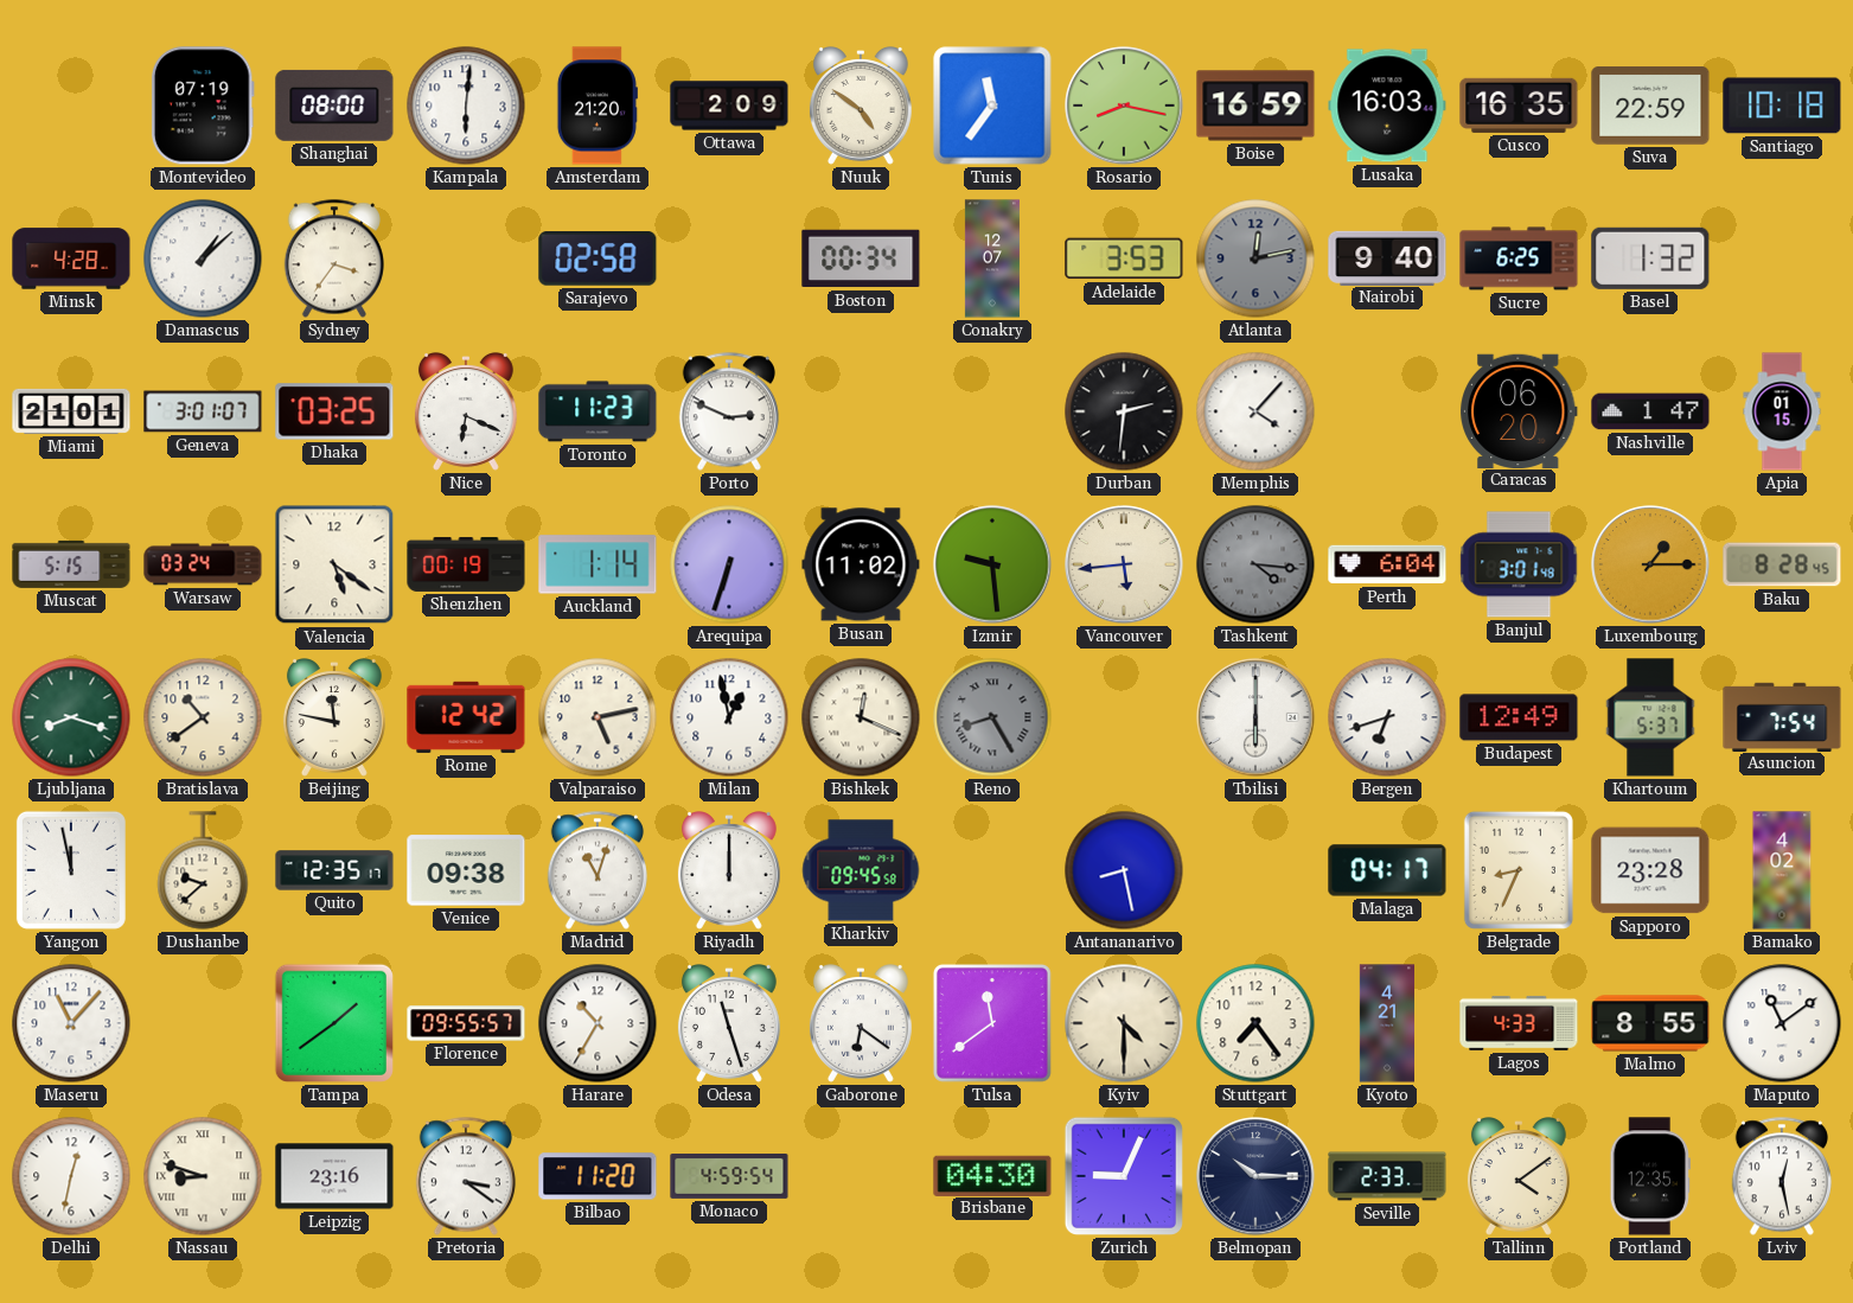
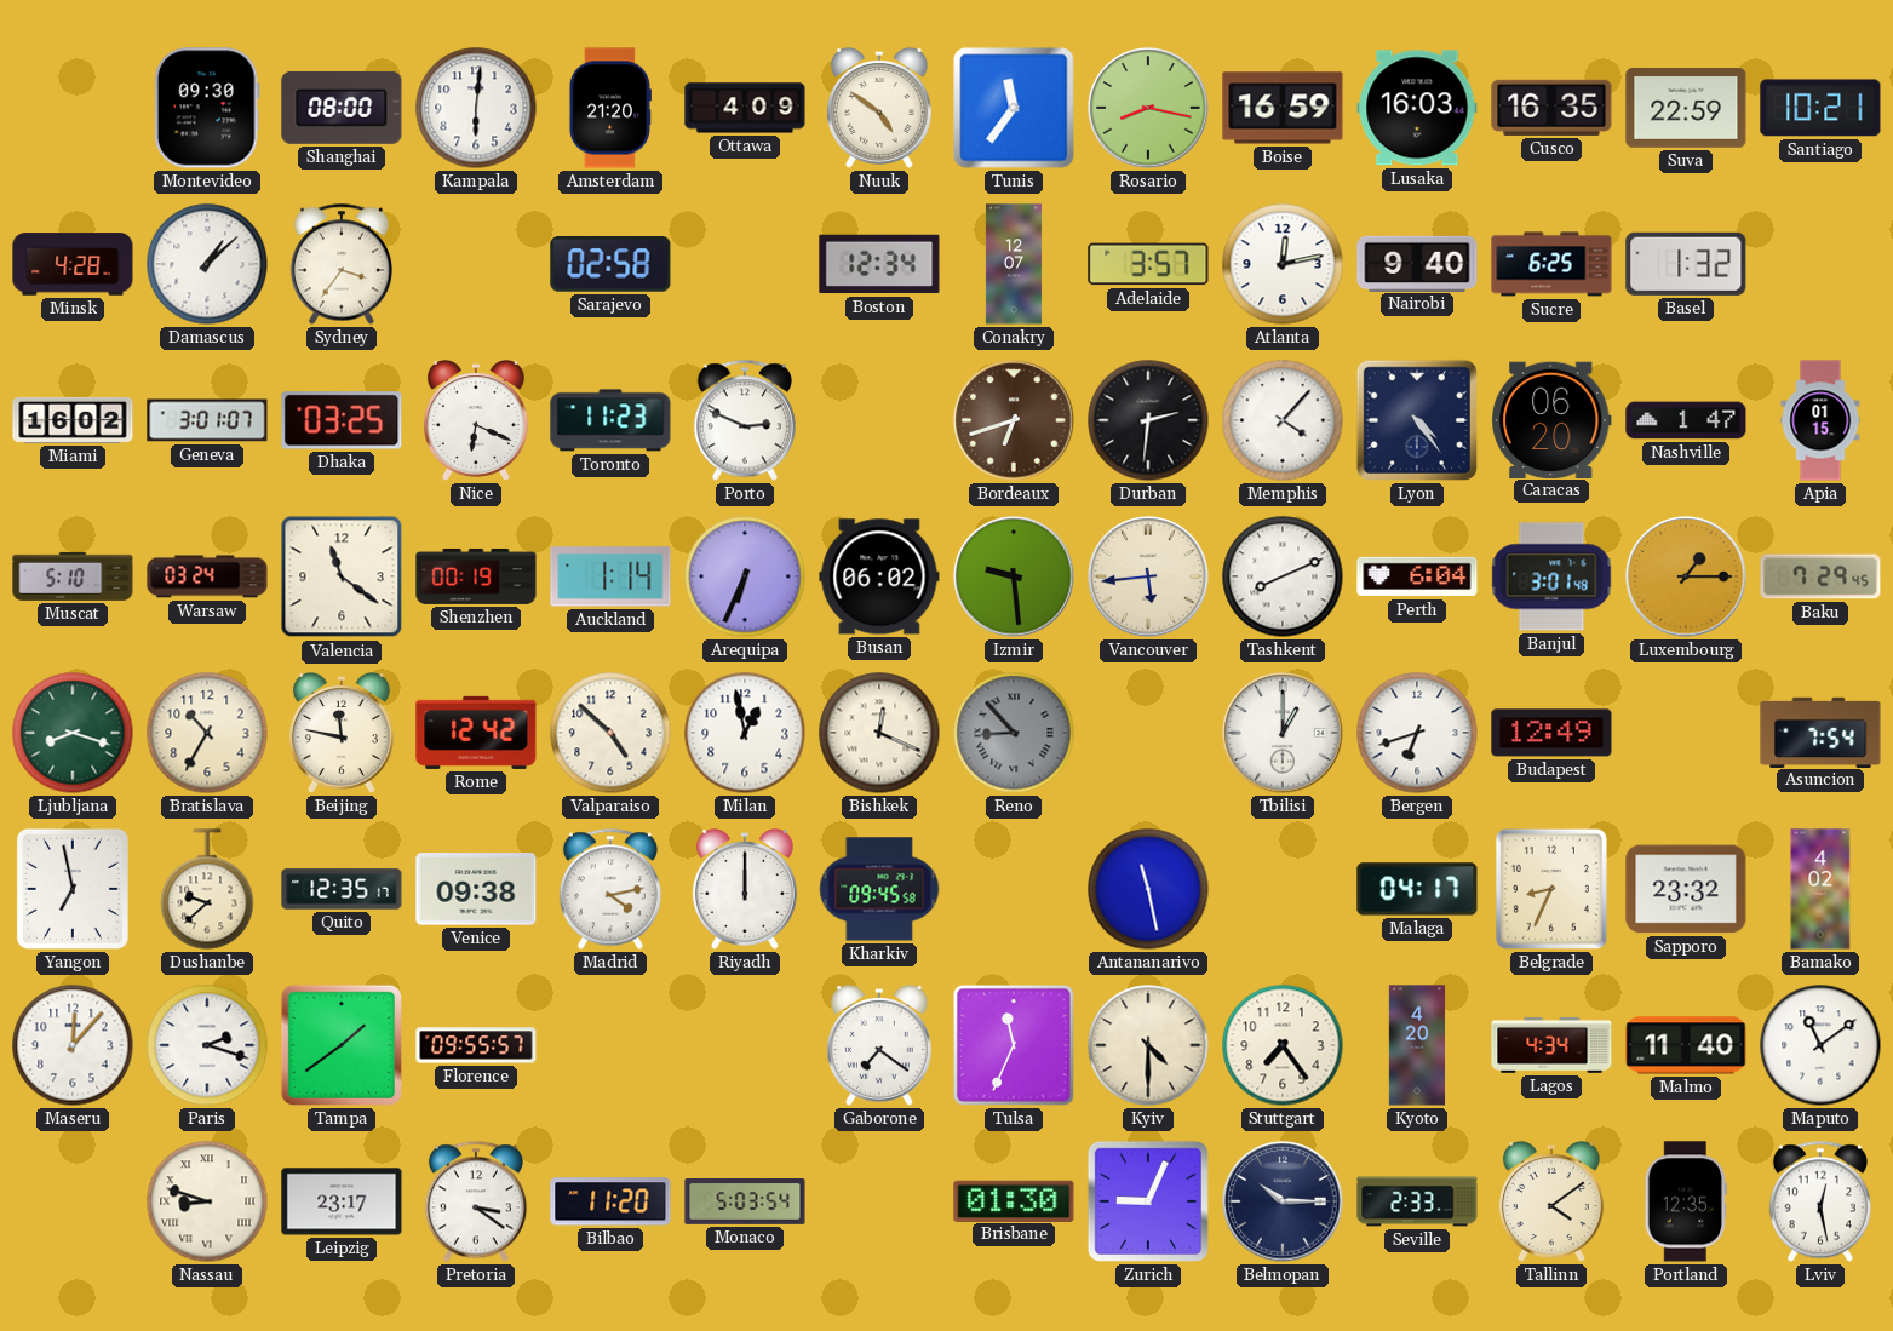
Montevideo: 07:19 -> 09:30
Ottawa: 2:09 -> 4:09
Santiago: 10:18 -> 10:21
Boston: 00:34 -> 12:34
Adelaide: 3:53 -> 3:57
Atlanta dial: grey -> white
Miami: 21:01 -> 16:02
Bordeaux: none -> 6:42
Lyon: none -> 4:24
Muscat: 5:15 -> 5:10
Valencia: 5:21 -> 11:21
Arequipa: 6:33 -> 6:34
Busan: 11:02 -> 06:02
Tashkent: 4:16 -> 8:11
Tashkent dial: grey -> white
Baku: 8:28 -> 7:29
Bratislava: 10:39 -> 10:35
Valparaiso: 5:13 -> 4:52
Reno: 8:25 -> 8:53
Tbilisi: 6:00 -> 1:00
Khartoum: 5:37 -> none
Yangon: 11:58 -> 6:58
Madrid: 11:03 -> 4:13
Antananarivo: 8:28 -> 11:28
Sapporo: 23:28 -> 23:32
Maseru: 11:07 -> 12:07
Paris: none -> 2:18
Harare: 10:35 -> none
Odesa: 11:27 -> none
Gaborone: 6:21 -> 7:21
Tulsa: 11:39 -> 11:34
Kyoto: 4:21 -> 4:20
Lagos: 4:33 -> 4:34
Malmo: 8:55 -> 11:40
Delhi: 12:32 -> none
Leipzig: 23:16 -> 23:17
Monaco: 4:59 -> 5:03
Brisbane: 04:30 -> 01:30
